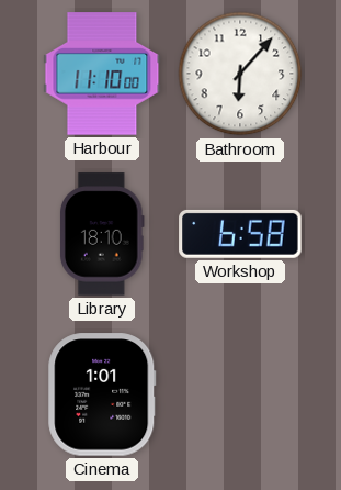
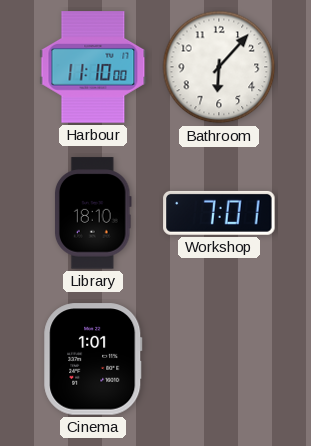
Workshop: 6:58 -> 7:01
